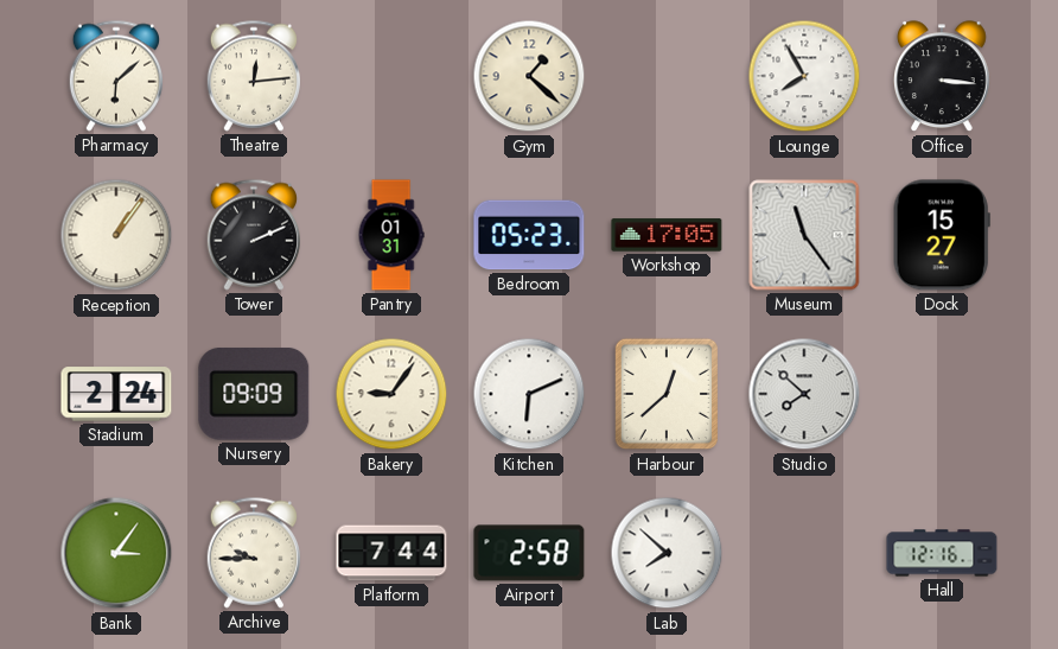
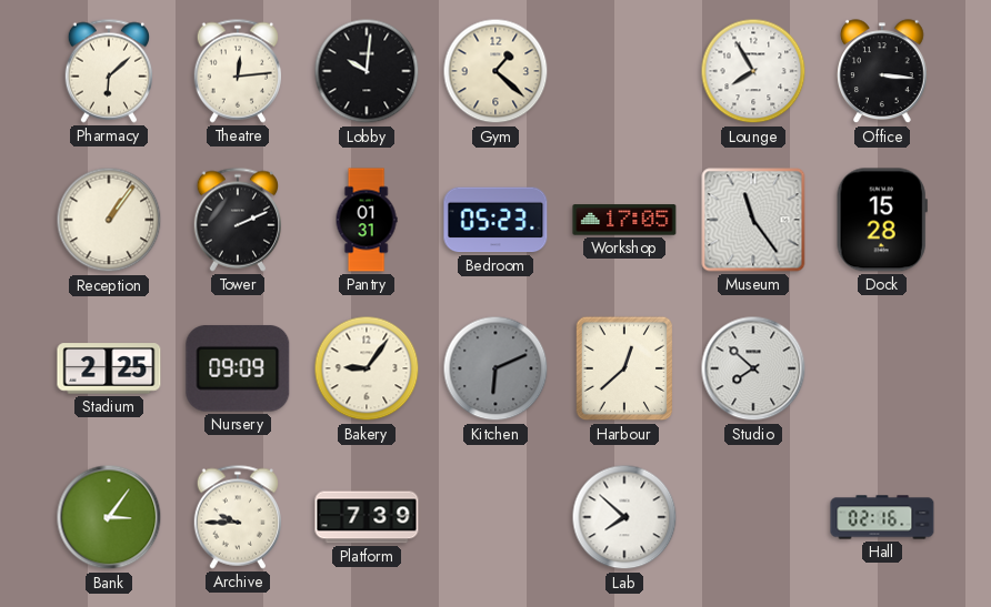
Lobby: none -> 10:01
Dock: 15:27 -> 15:28
Stadium: 2:24 -> 2:25
Kitchen dial: white -> grey
Platform: 7:44 -> 7:39
Airport: 2:58 -> none
Hall: 12:16 -> 02:16
